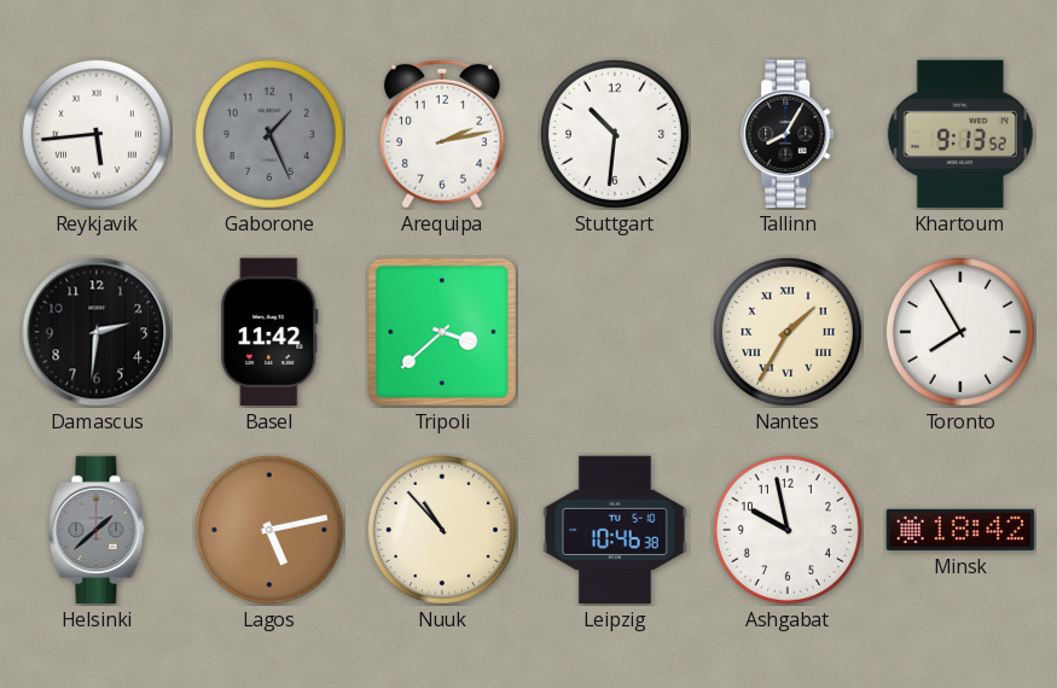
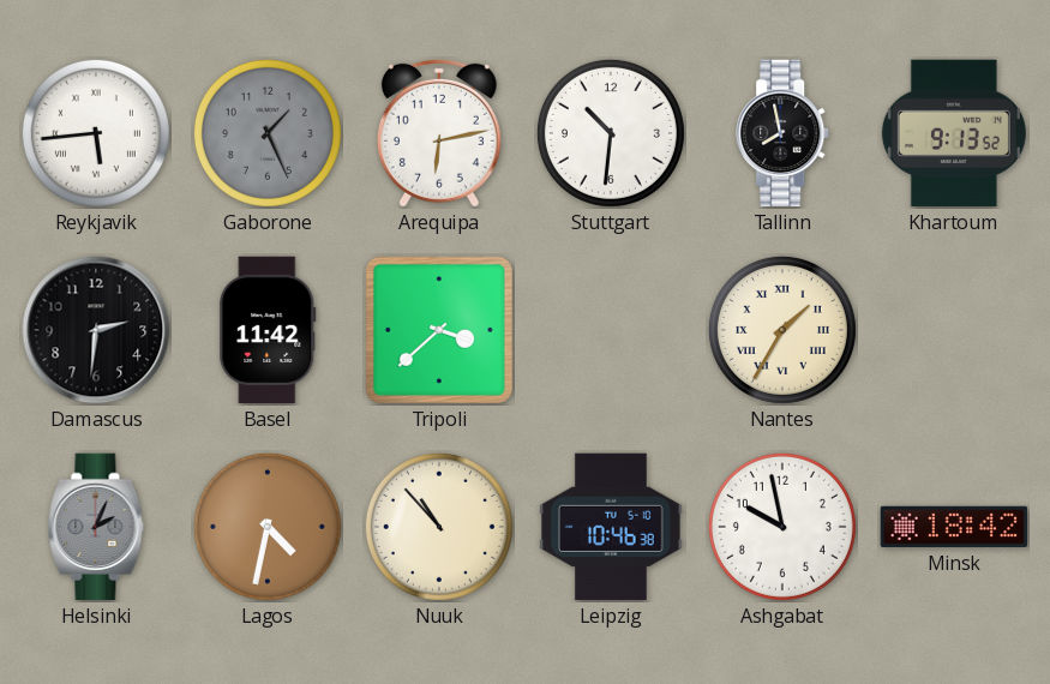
Arequipa: 2:13 -> 6:13
Tallinn: 8:05 -> 7:58
Toronto: 7:55 -> none
Helsinki: 1:38 -> 2:04
Lagos: 5:13 -> 4:32
